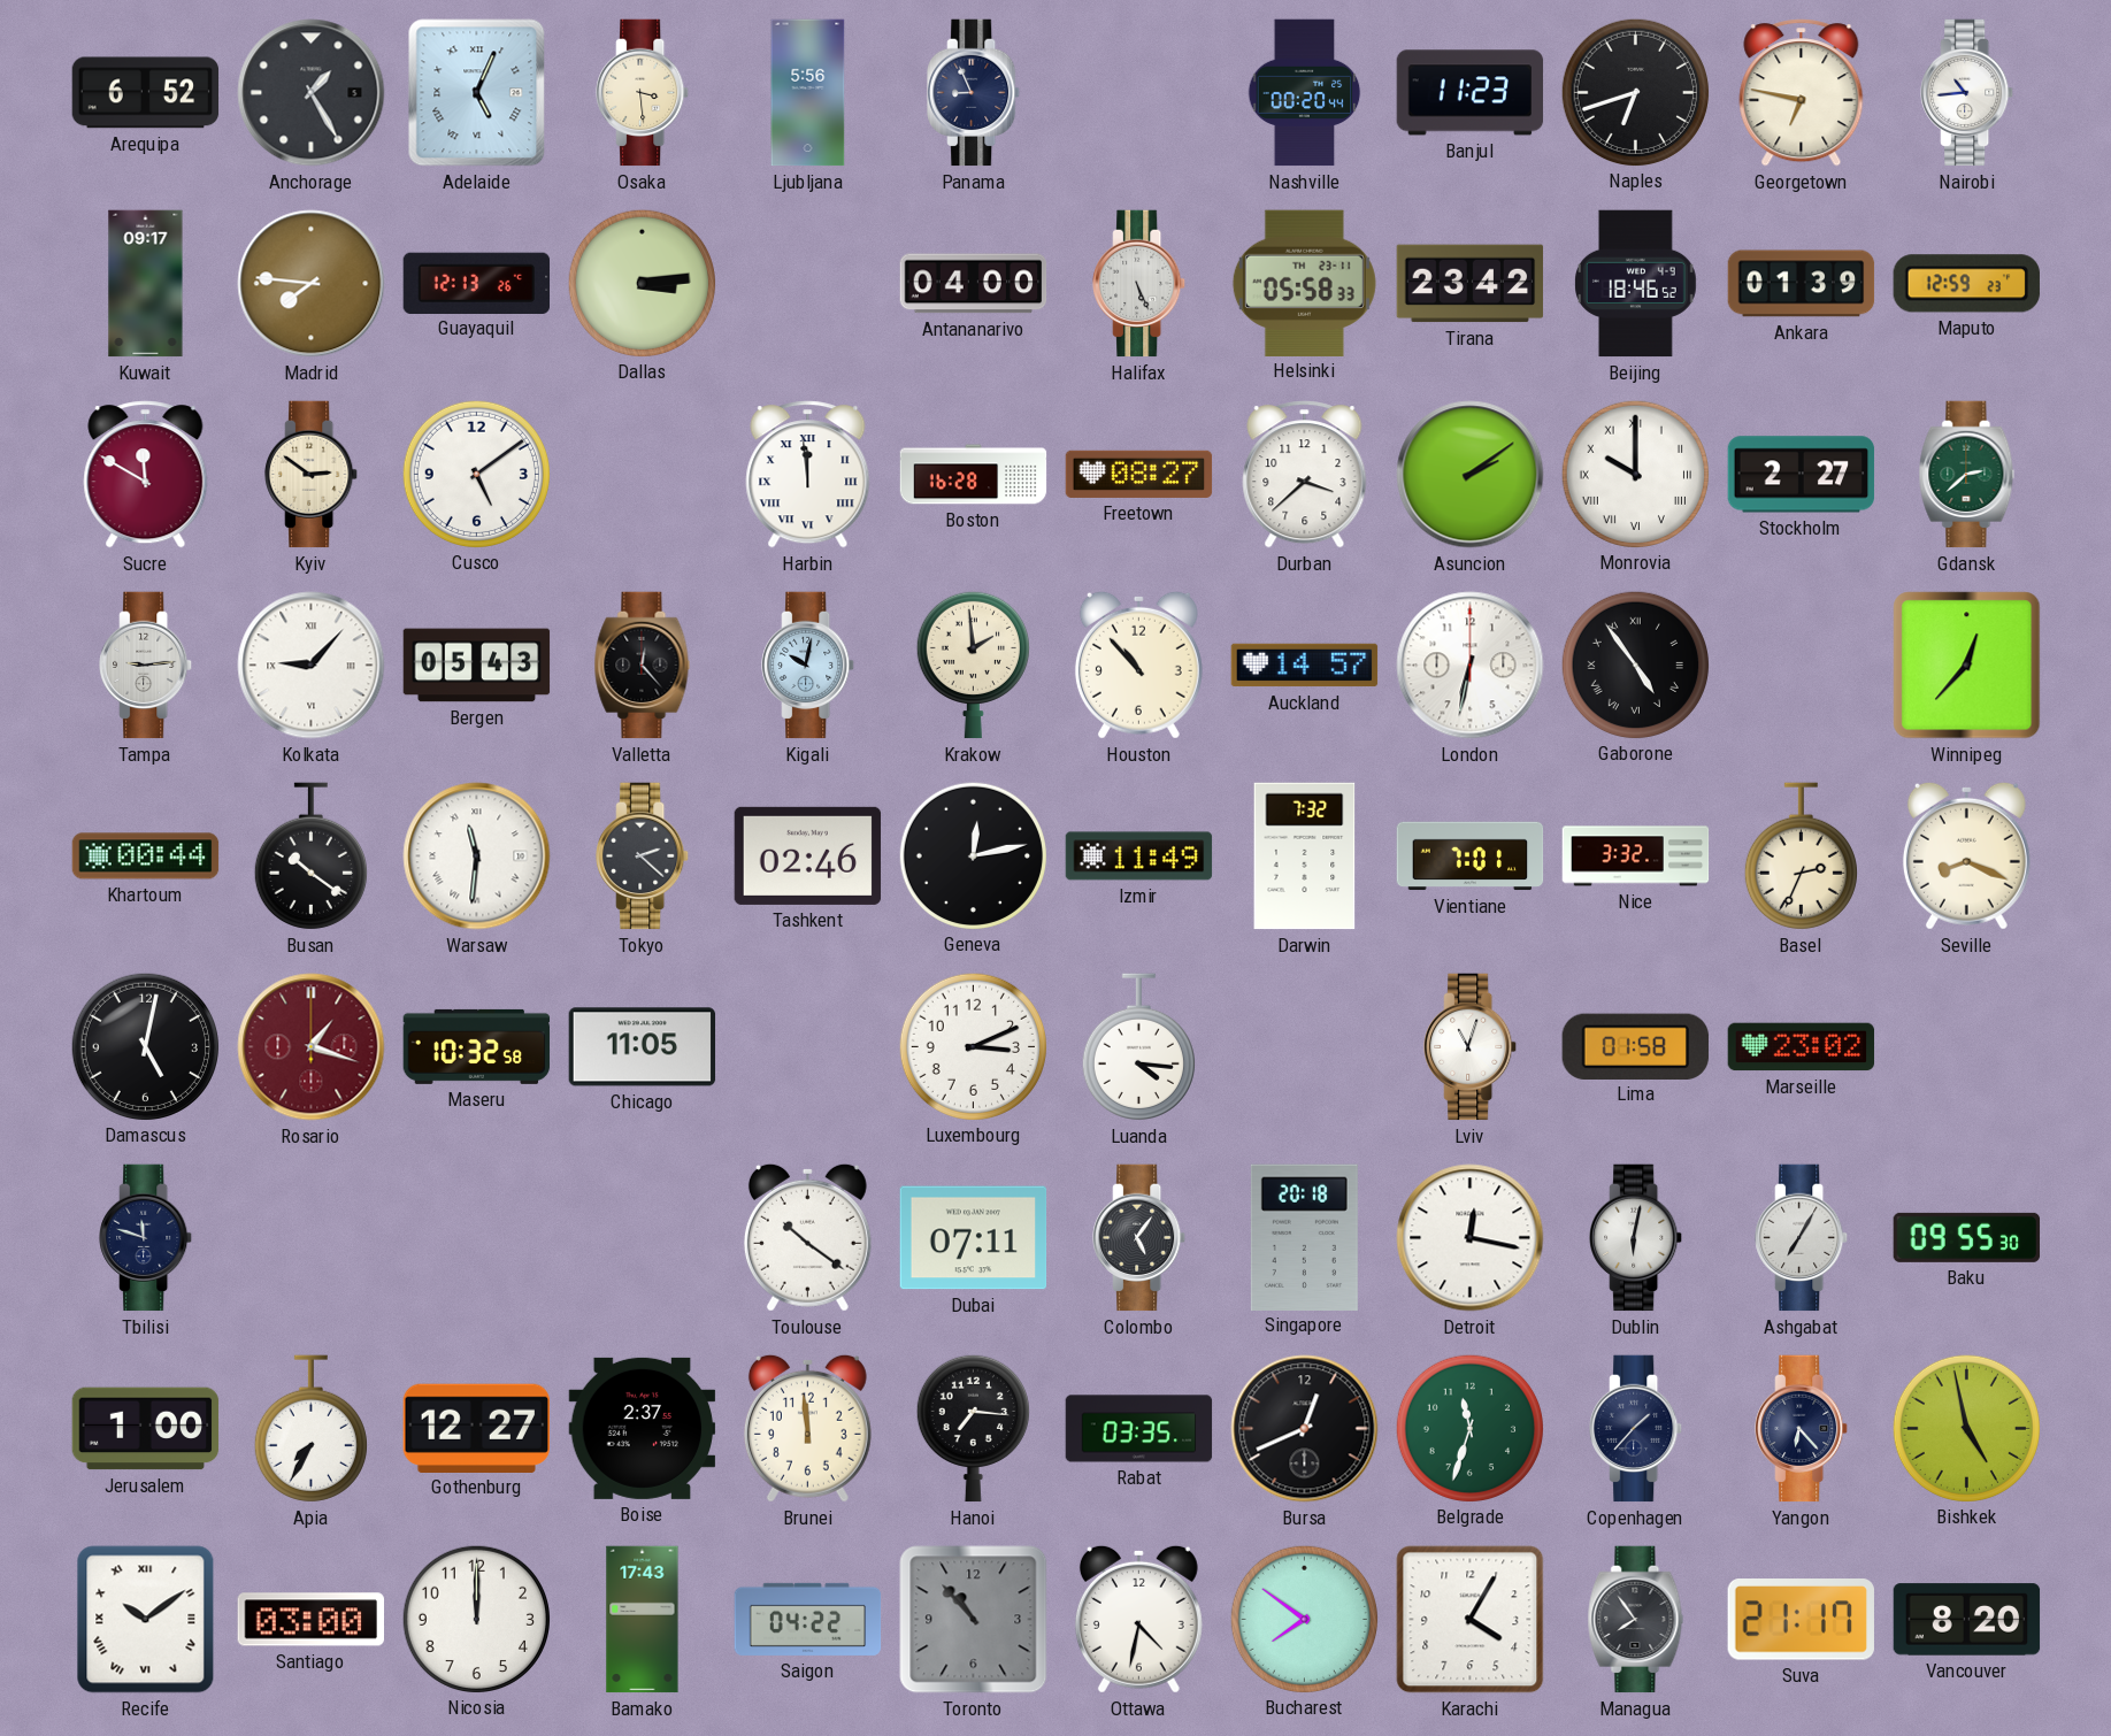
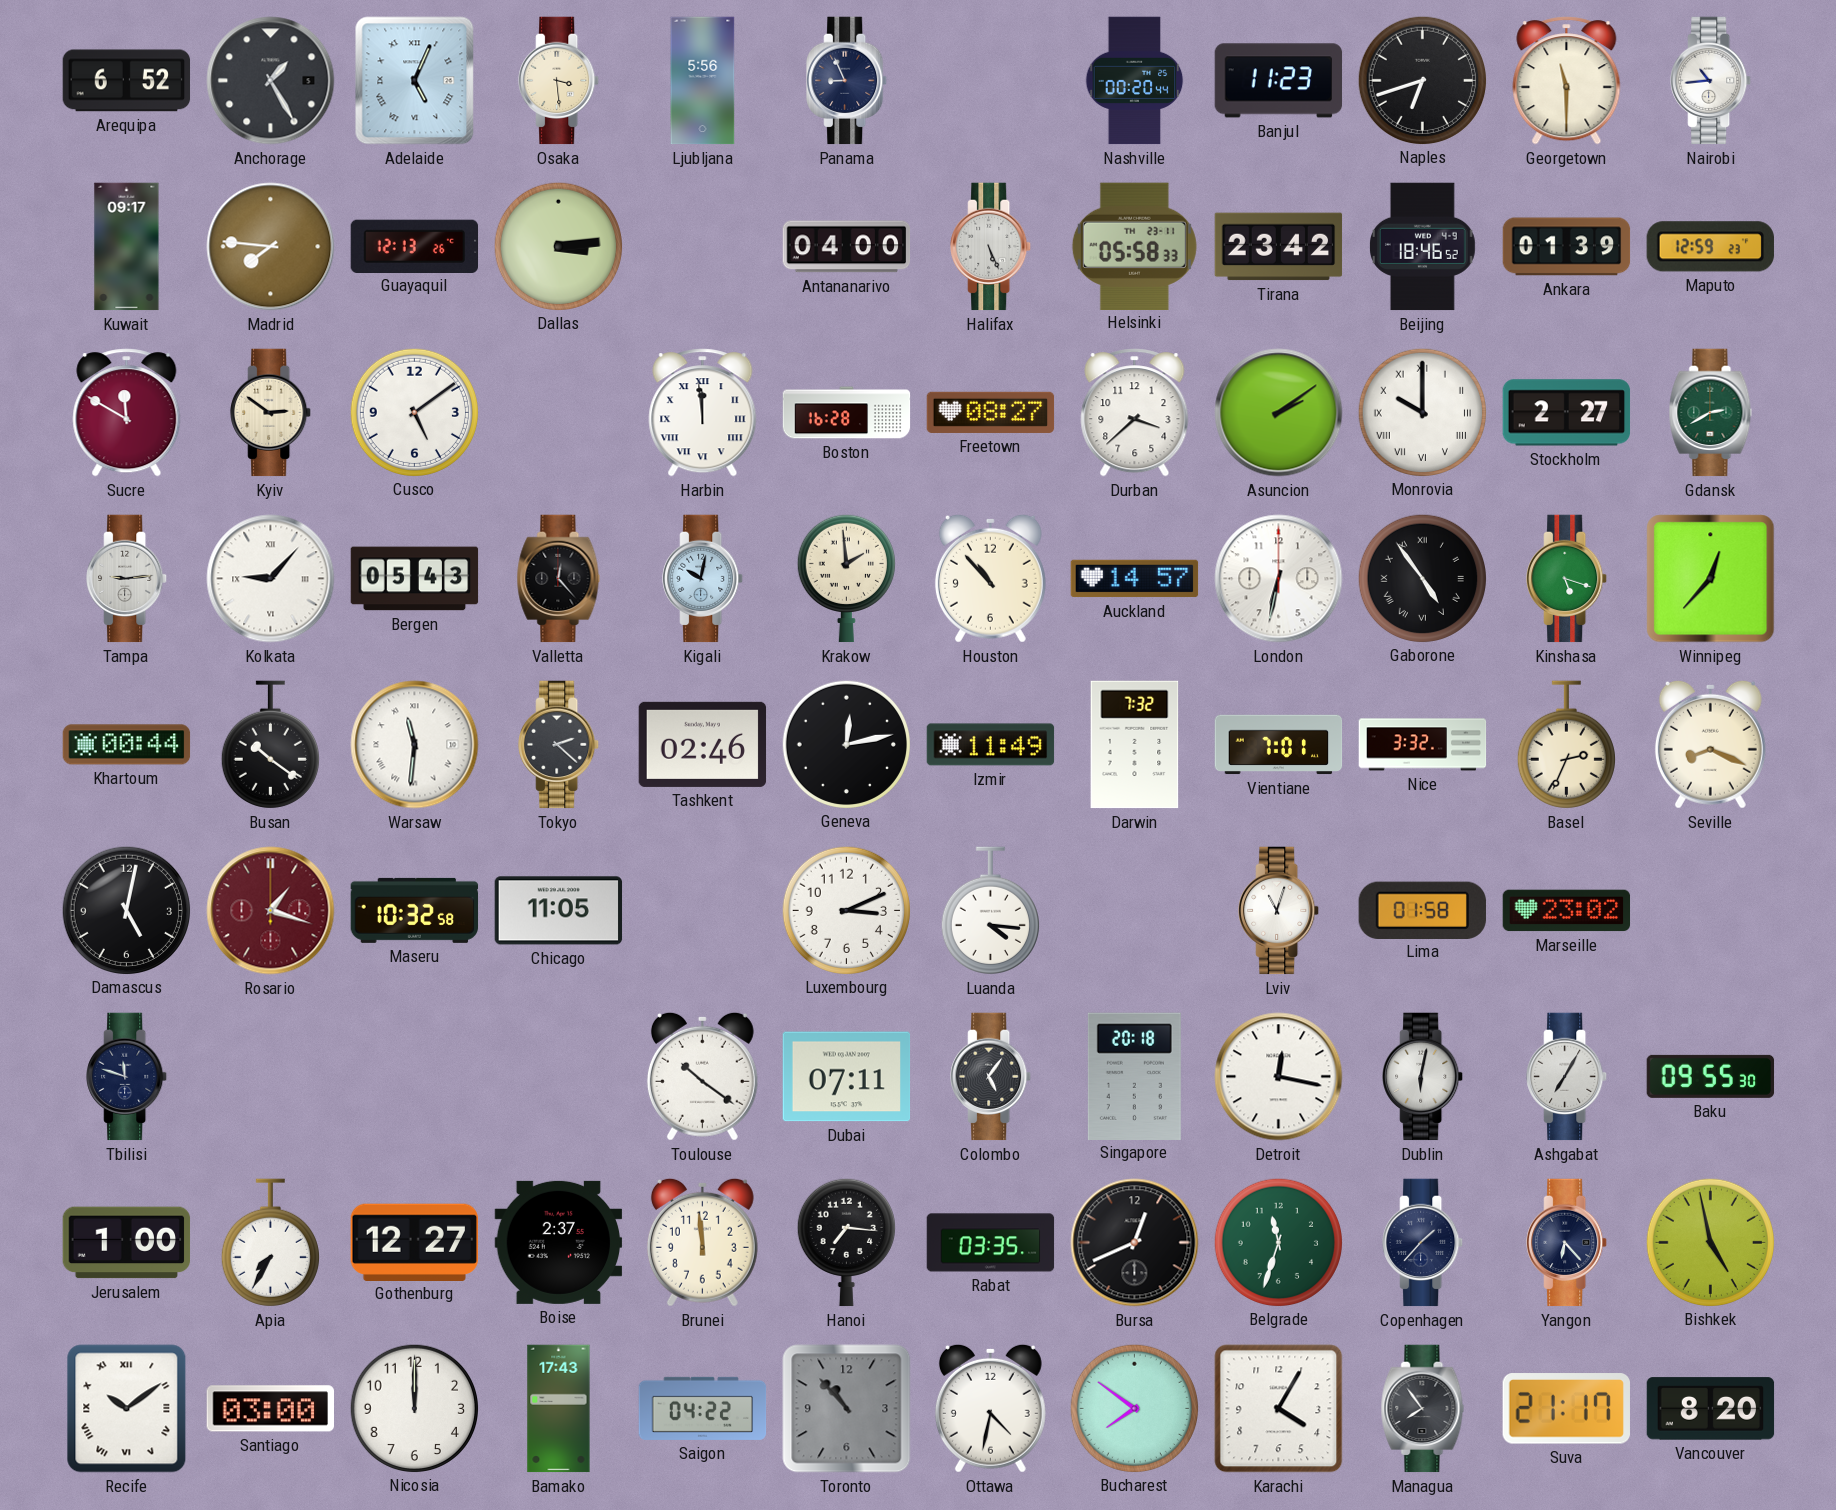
Georgetown: 6:47 -> 11:30
Gdansk: 2:38 -> 2:40
Kinshasa: none -> 5:18
